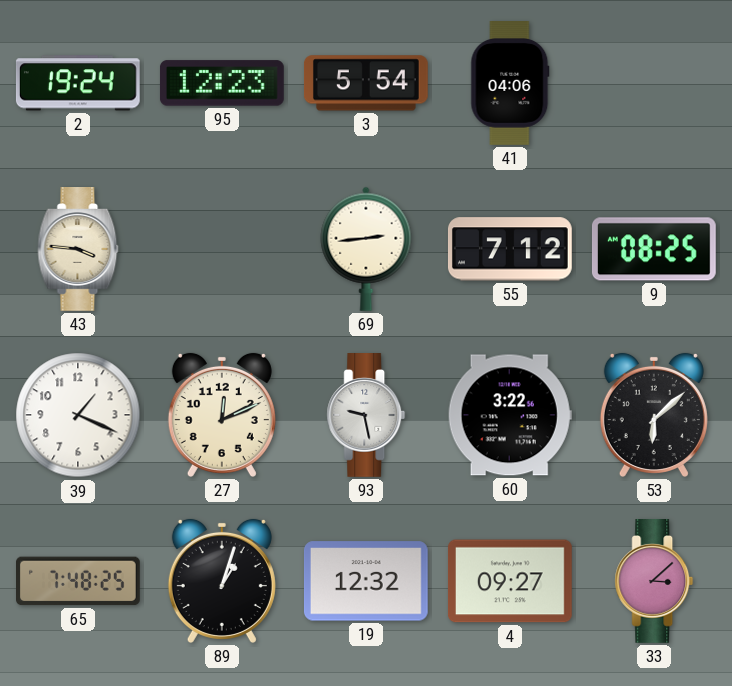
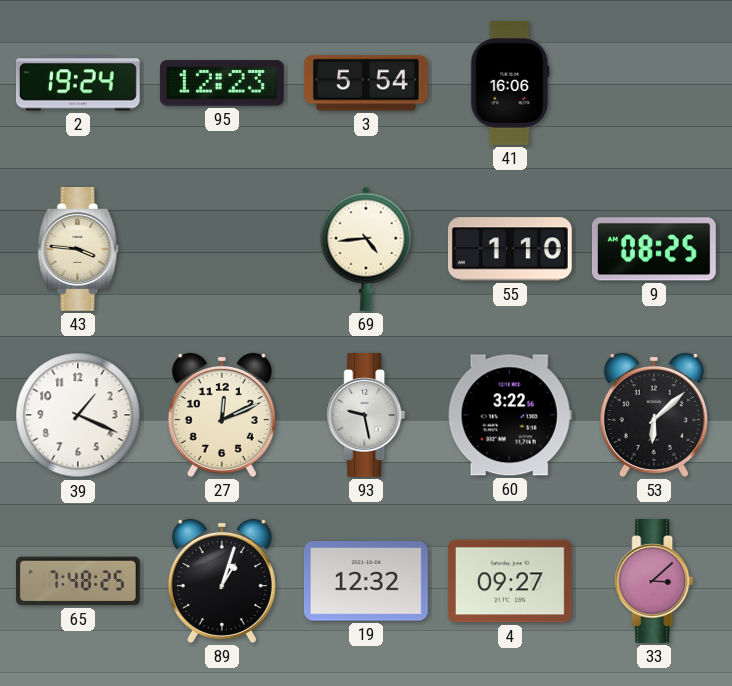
41: 04:06 -> 16:06
69: 2:44 -> 4:44
55: 7:12 -> 1:10
